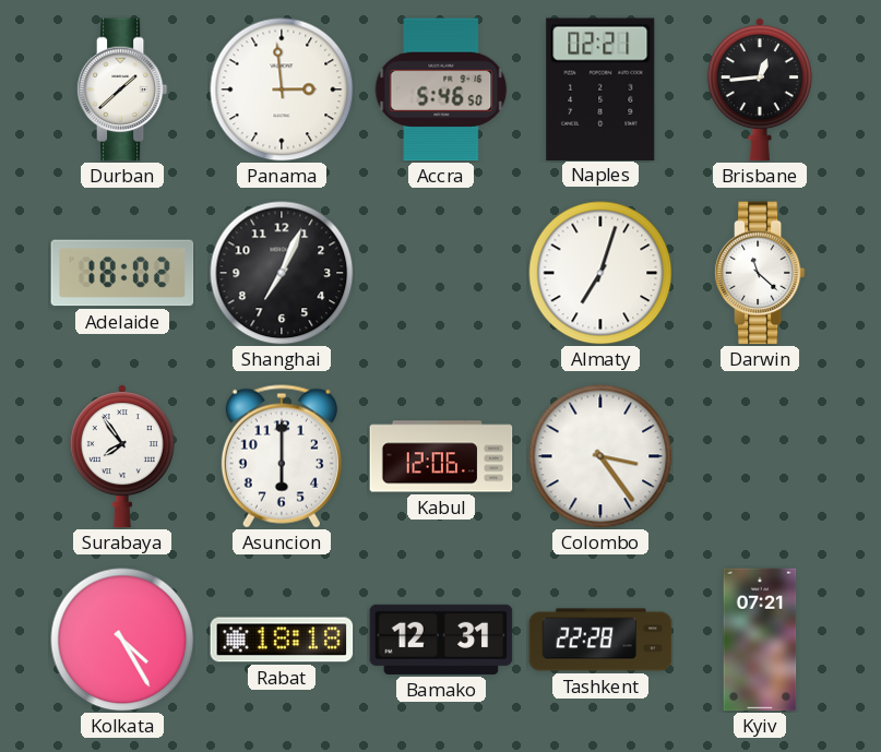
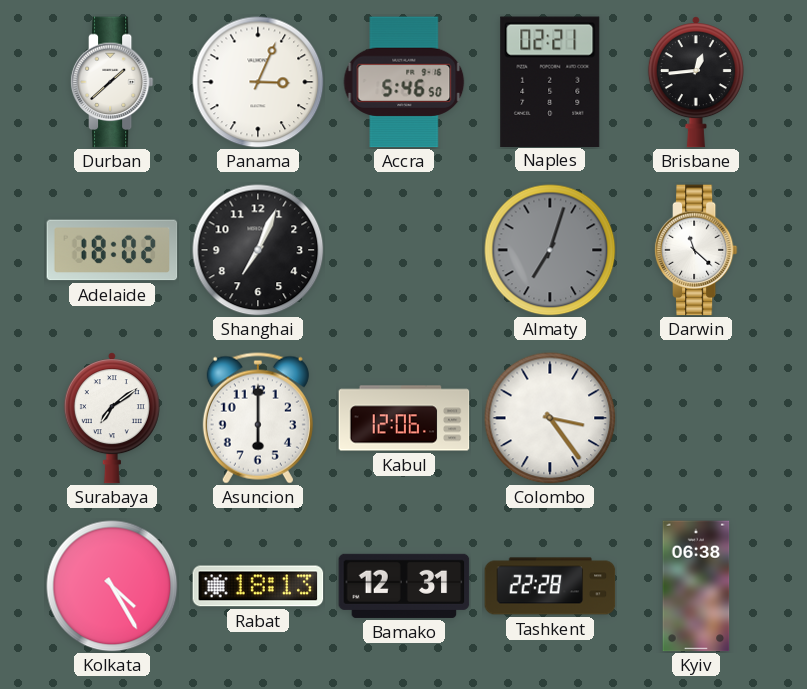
Panama: 2:59 -> 3:04
Almaty dial: white -> grey
Surabaya: 7:54 -> 7:09
Rabat: 18:18 -> 18:13
Kyiv: 07:21 -> 06:38
